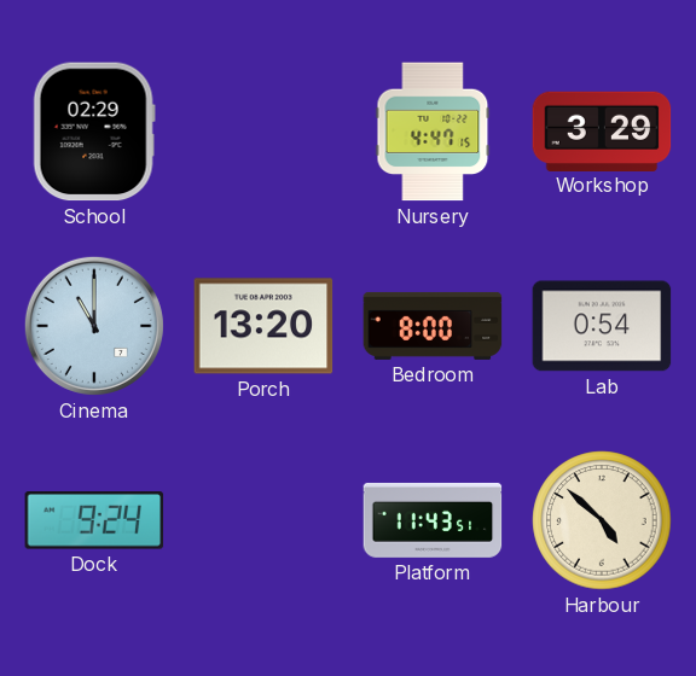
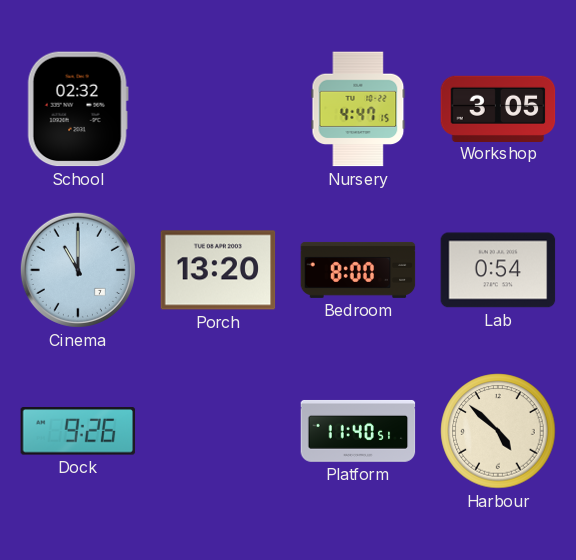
School: 02:29 -> 02:32
Workshop: 3:29 -> 3:05
Dock: 9:24 -> 9:26
Platform: 11:43 -> 11:40
